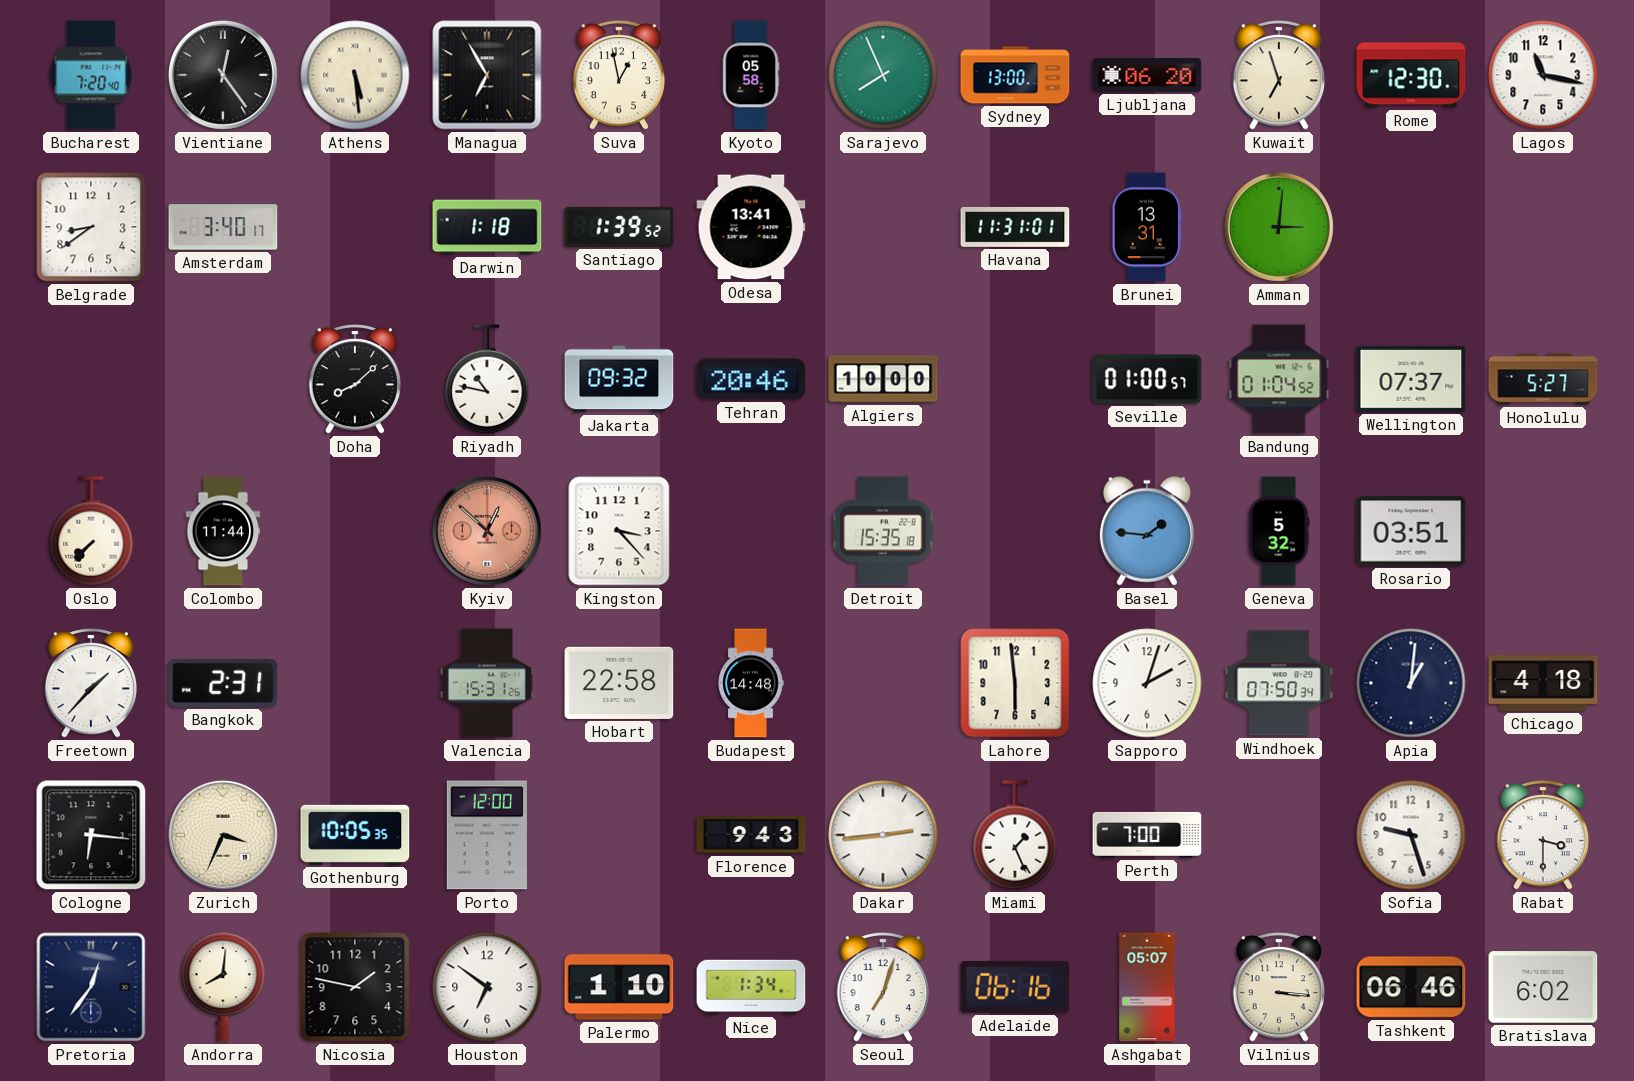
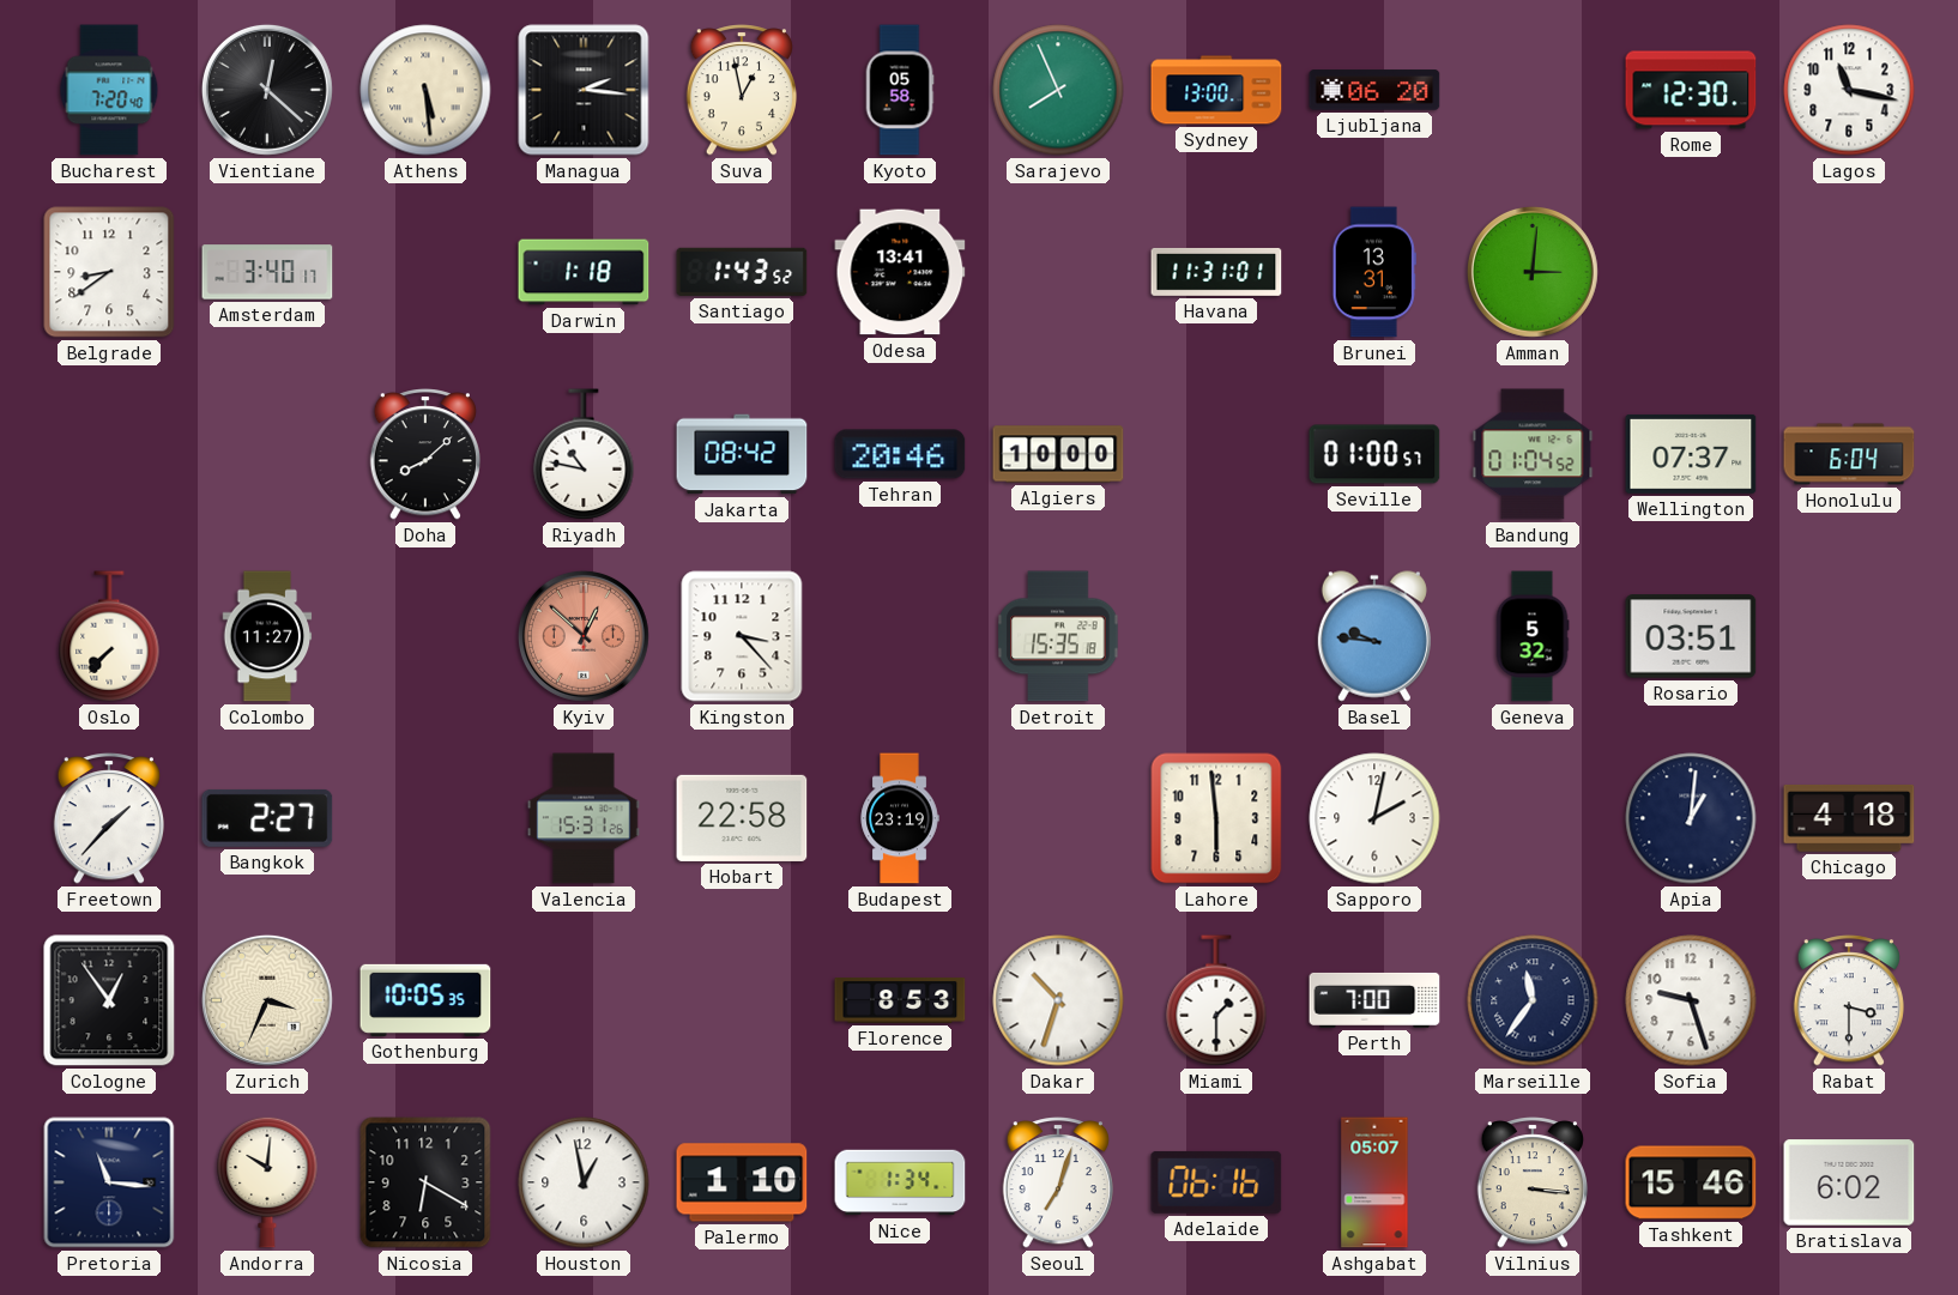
Vientiane: 12:24 -> 12:22
Managua: 6:55 -> 2:16
Kuwait: 6:57 -> none
Santiago: 1:39 -> 1:43
Jakarta: 09:32 -> 08:42
Honolulu: 5:27 -> 6:04
Colombo: 11:44 -> 11:27
Basel: 1:46 -> 9:46
Bangkok: 2:31 -> 2:27
Budapest: 14:48 -> 23:19
Sapporo: 2:03 -> 2:02
Windhoek: 07:50 -> none
Cologne: 6:16 -> 12:54
Porto: 12:00 -> none
Florence: 9:43 -> 8:53
Dakar: 2:44 -> 10:33
Miami: 1:26 -> 1:30
Marseille: none -> 11:36
Pretoria: 12:36 -> 11:16
Andorra: 8:01 -> 10:01
Nicosia: 1:47 -> 6:20
Houston: 6:51 -> 12:58
Tashkent: 06:46 -> 15:46
